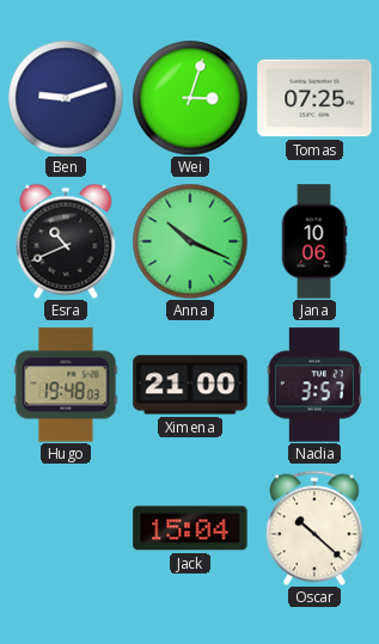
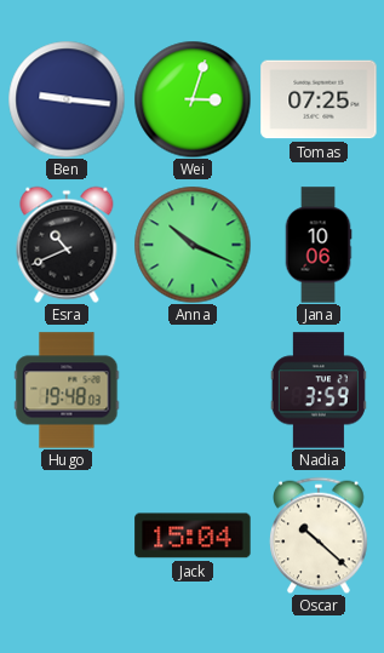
Ben: 9:12 -> 9:16
Ximena: 21:00 -> none
Nadia: 3:57 -> 3:59
